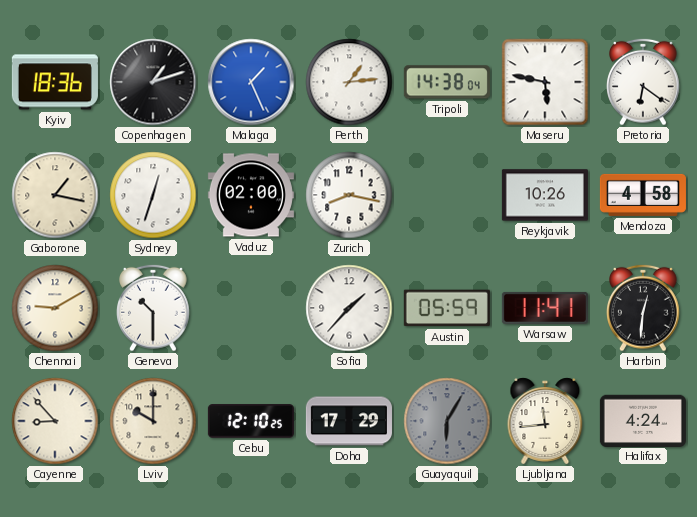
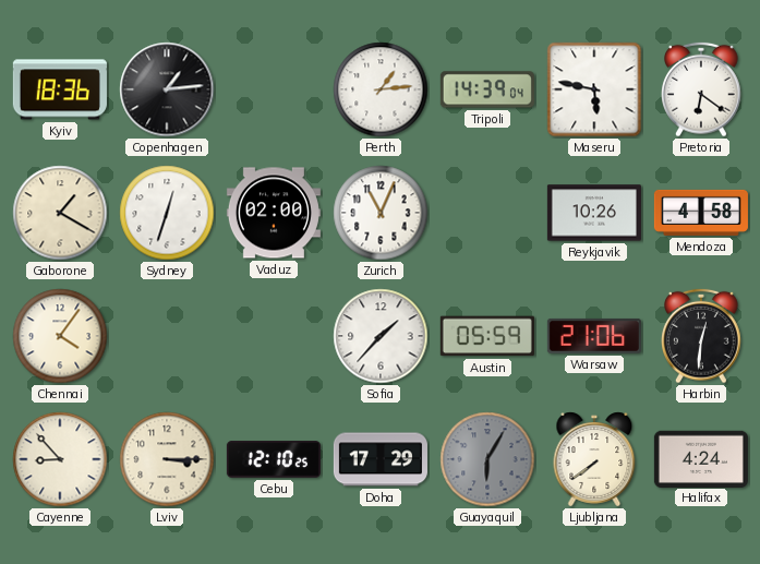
Copenhagen: 1:12 -> 1:14
Malaga: 1:26 -> none
Tripoli: 14:38 -> 14:39
Gaborone: 1:17 -> 1:20
Zurich: 8:17 -> 11:04
Chennai: 9:10 -> 4:06
Geneva: 10:30 -> none
Warsaw: 11:41 -> 21:06
Lviv: 10:00 -> 3:15
Ljubljana: 11:44 -> 7:39
